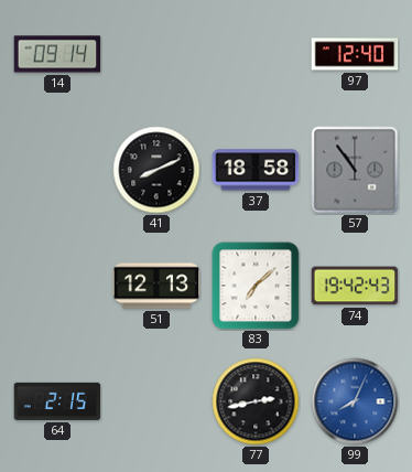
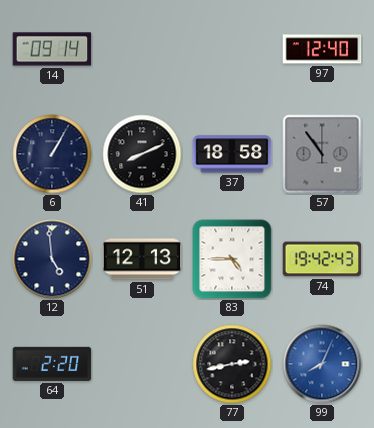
6: none -> 1:05
12: none -> 4:59
83: 7:08 -> 4:45
64: 2:15 -> 2:20
